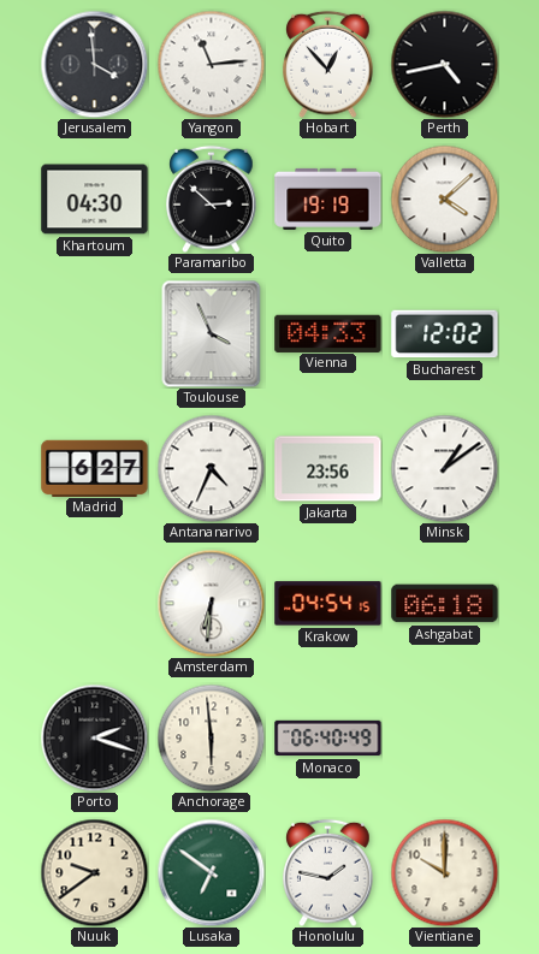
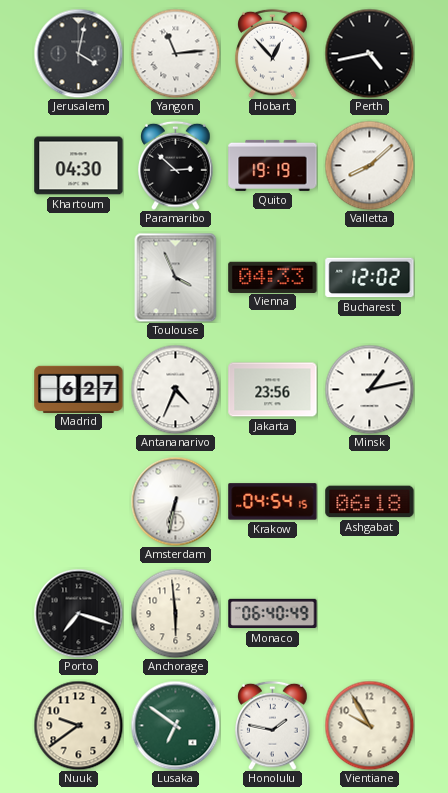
Jerusalem: 3:59 -> 4:02
Valletta: 4:08 -> 8:08
Minsk: 1:09 -> 1:13
Amsterdam: 6:31 -> 6:32
Porto: 2:18 -> 7:18
Vientiane: 10:00 -> 9:55
